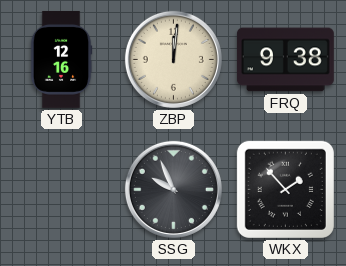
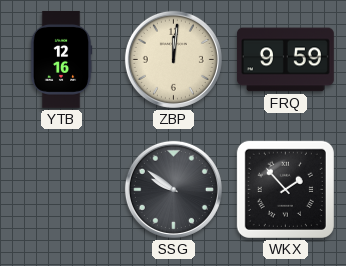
FRQ: 9:38 -> 9:59
SSG: 9:56 -> 9:51
